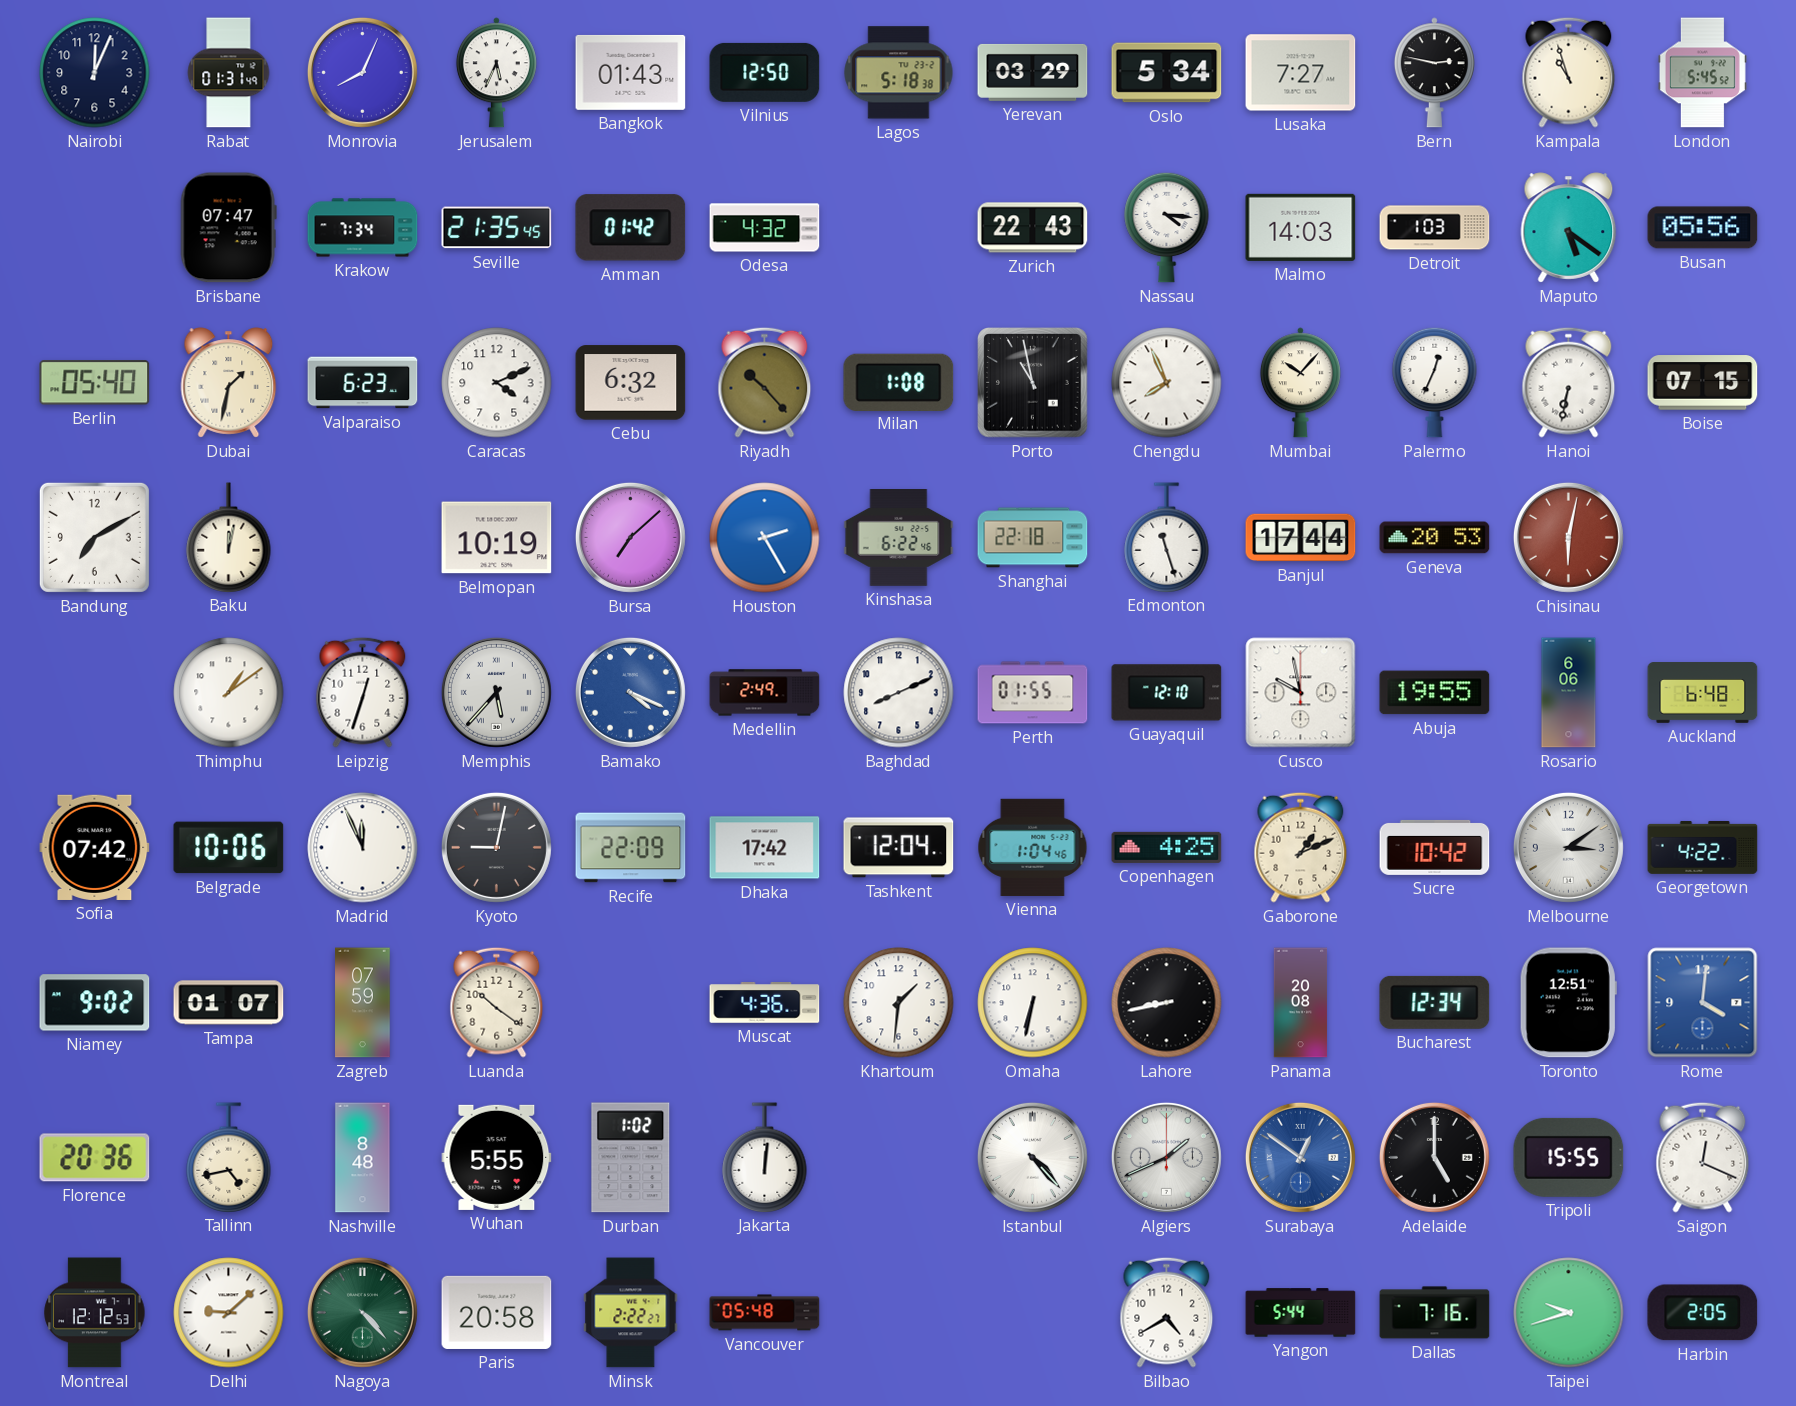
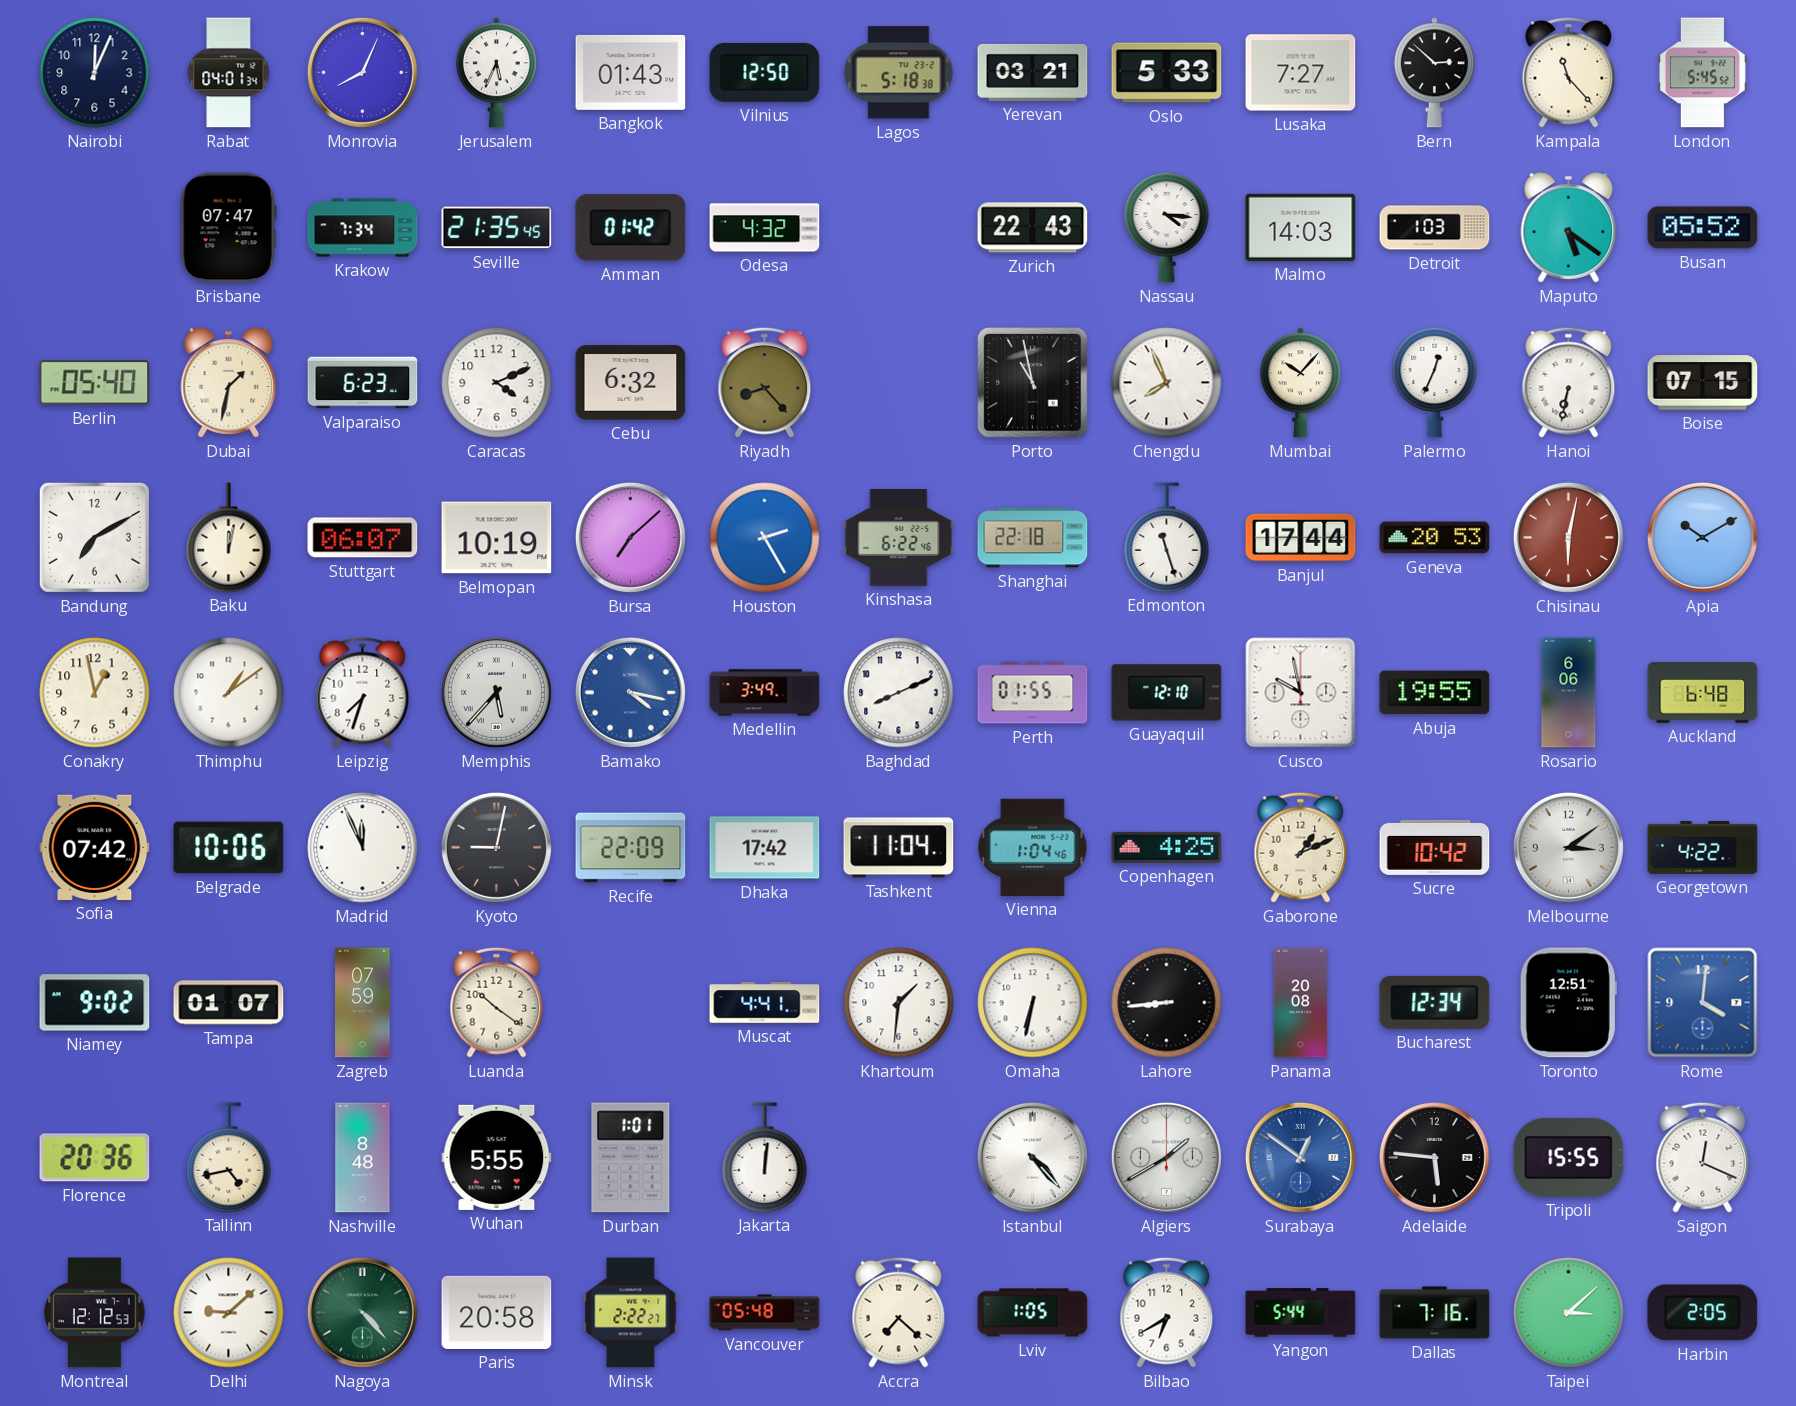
Rabat: 01:31 -> 04:01
Yerevan: 03:29 -> 03:21
Oslo: 5:34 -> 5:33
Bern: 2:47 -> 2:52
Kampala: 10:57 -> 11:23
Busan: 05:56 -> 05:52
Riyadh: 10:23 -> 8:23
Milan: 1:08 -> none
Stuttgart: none -> 06:07
Apia: none -> 10:10
Conakry: none -> 12:58
Leipzig: 12:33 -> 7:33
Bamako: 4:19 -> 4:17
Medellin: 2:49 -> 3:49
Tashkent: 12:04 -> 11:04
Muscat: 4:36 -> 4:41
Lahore: 8:43 -> 8:44
Durban: 1:02 -> 1:01
Algiers: 1:41 -> 1:40
Adelaide: 5:00 -> 5:46
Accra: none -> 7:22
Lviv: none -> 1:05
Bilbao: 4:40 -> 6:40
Taipei: 9:42 -> 3:08
